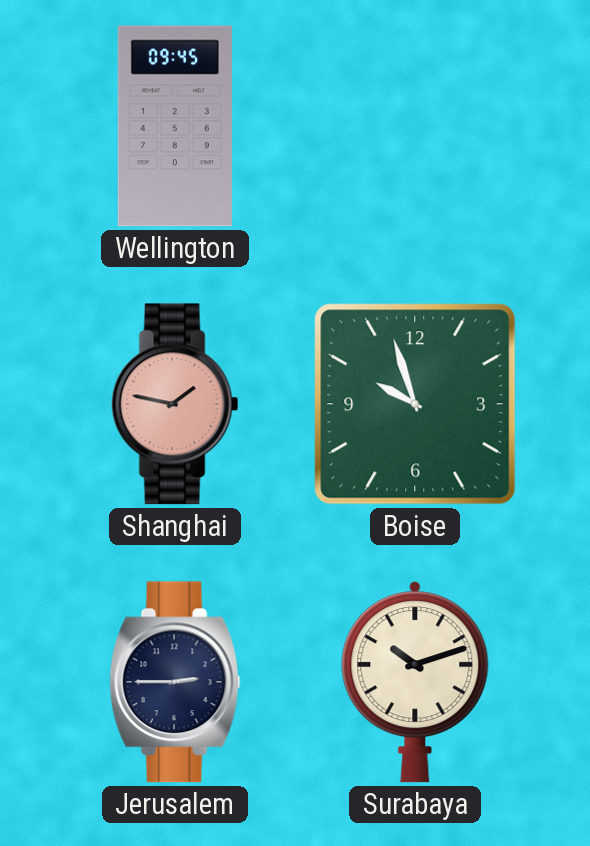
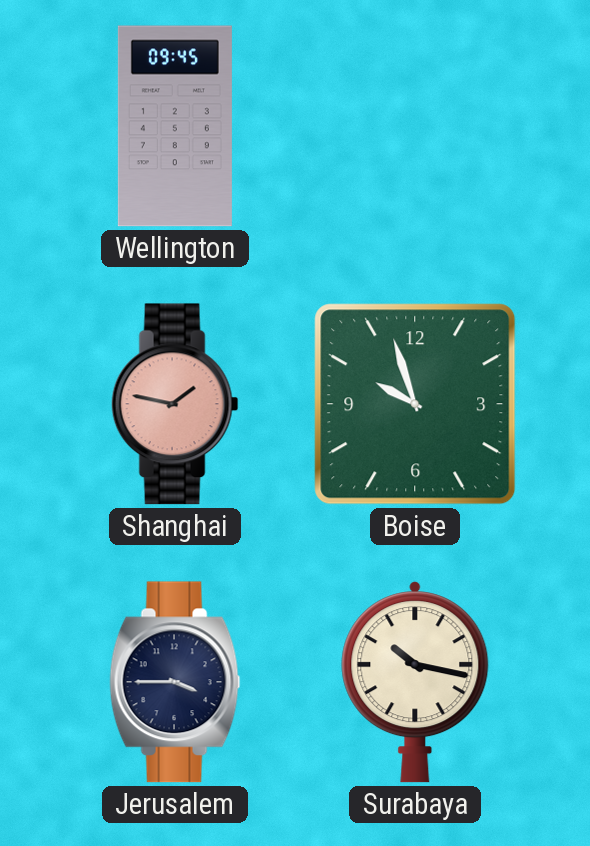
Jerusalem: 2:45 -> 3:45
Surabaya: 10:12 -> 10:17
